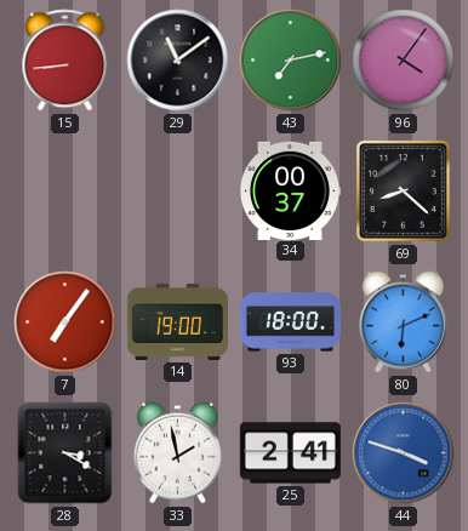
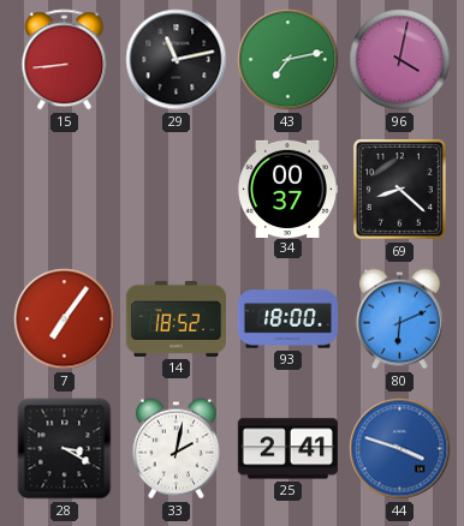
29: 11:09 -> 11:13
96: 4:06 -> 4:02
14: 19:00 -> 18:52
33: 1:58 -> 2:02
